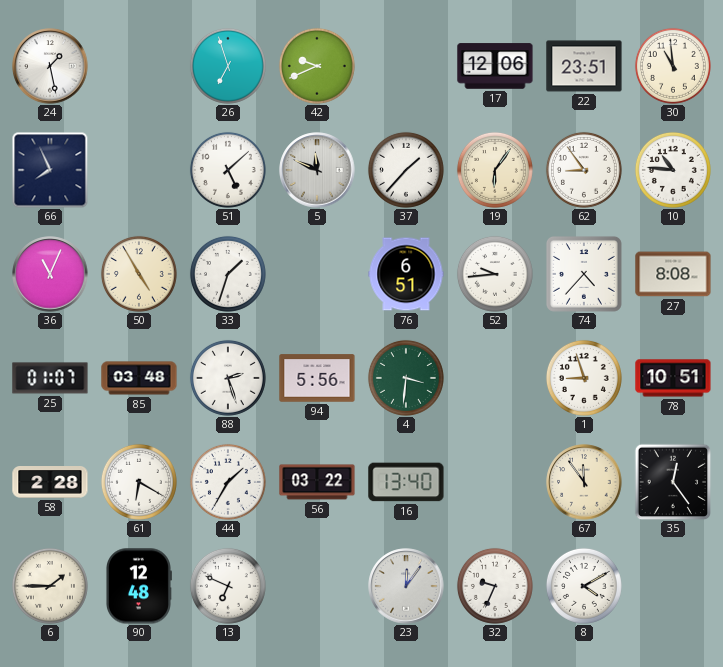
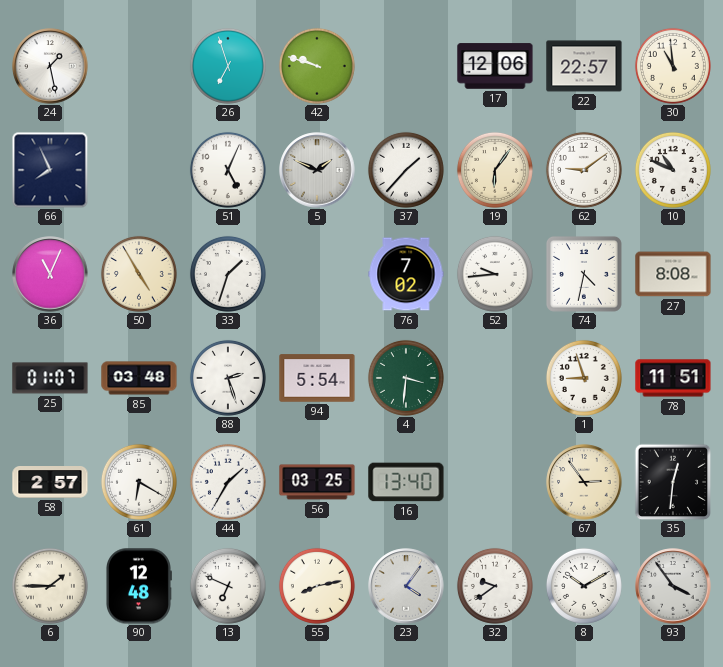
42: 9:41 -> 9:48
22: 23:51 -> 22:57
51: 5:08 -> 5:04
5: 11:49 -> 1:49
62: 8:54 -> 9:09
10: 10:46 -> 10:49
76: 6:51 -> 7:02
74: 4:37 -> 4:32
94: 5:56 -> 5:54
78: 10:51 -> 11:51
58: 2:28 -> 2:57
56: 03:22 -> 03:25
67: 11:54 -> 2:54
35: 12:24 -> 12:31
55: none -> 8:13
23: 12:06 -> 4:06
32: 9:34 -> 9:39
8: 4:10 -> 10:10
93: none -> 3:54
